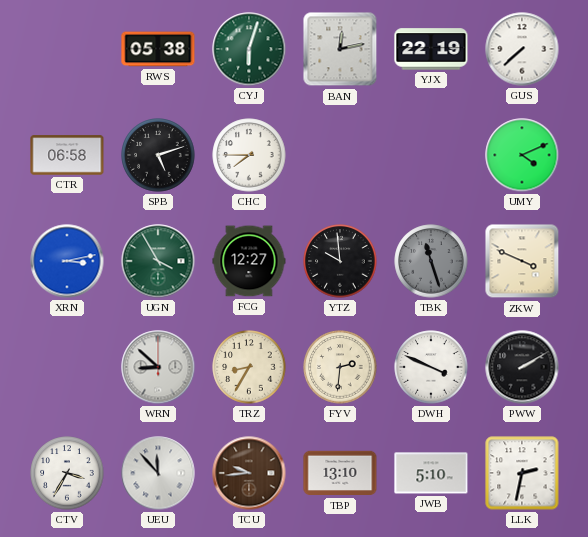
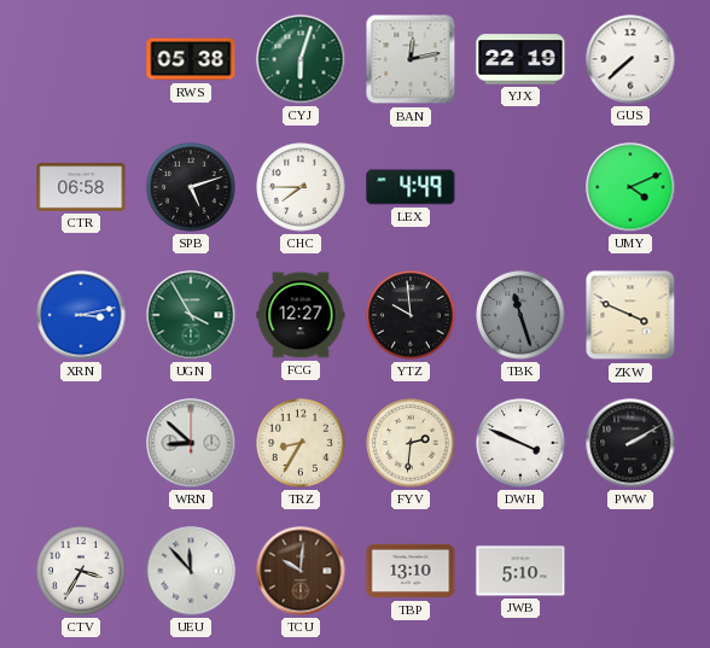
LEX: none -> 4:49
TCU: 9:44 -> 10:01
LLK: 2:32 -> none
